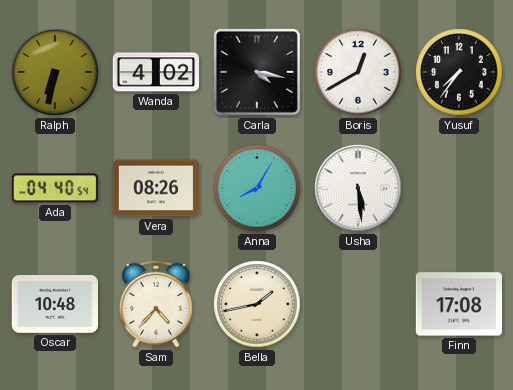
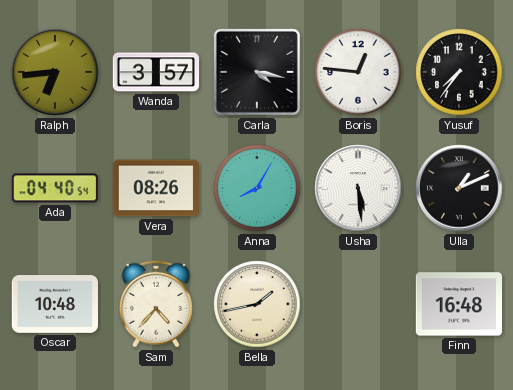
Ralph: 6:32 -> 6:44
Wanda: 4:02 -> 3:57
Boris: 12:40 -> 12:46
Ulla: none -> 1:11
Finn: 17:08 -> 16:48
